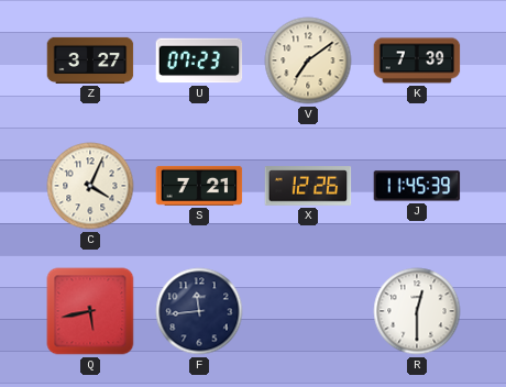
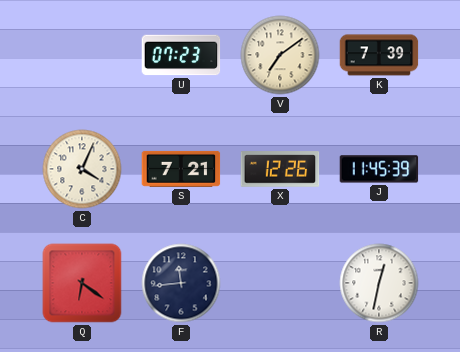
Z: 3:27 -> none
Q: 5:43 -> 6:21
R: 12:30 -> 12:32
